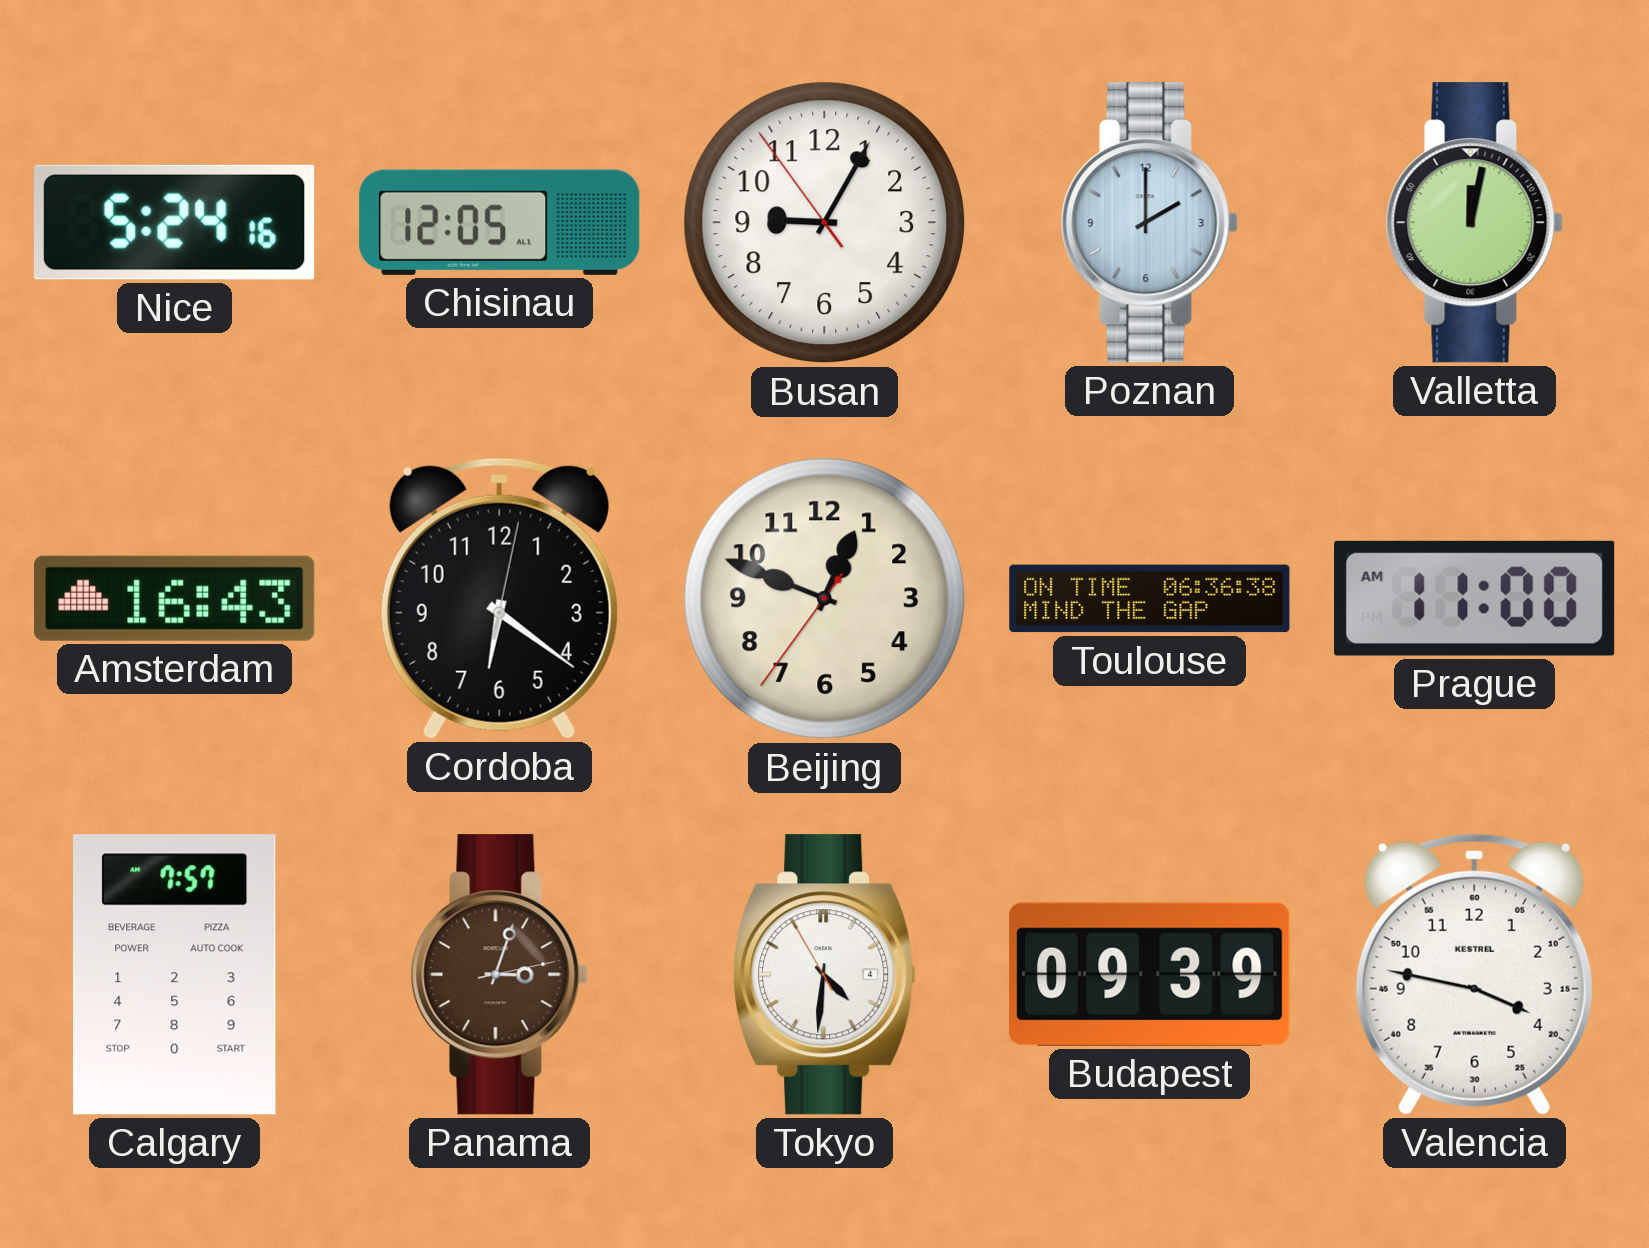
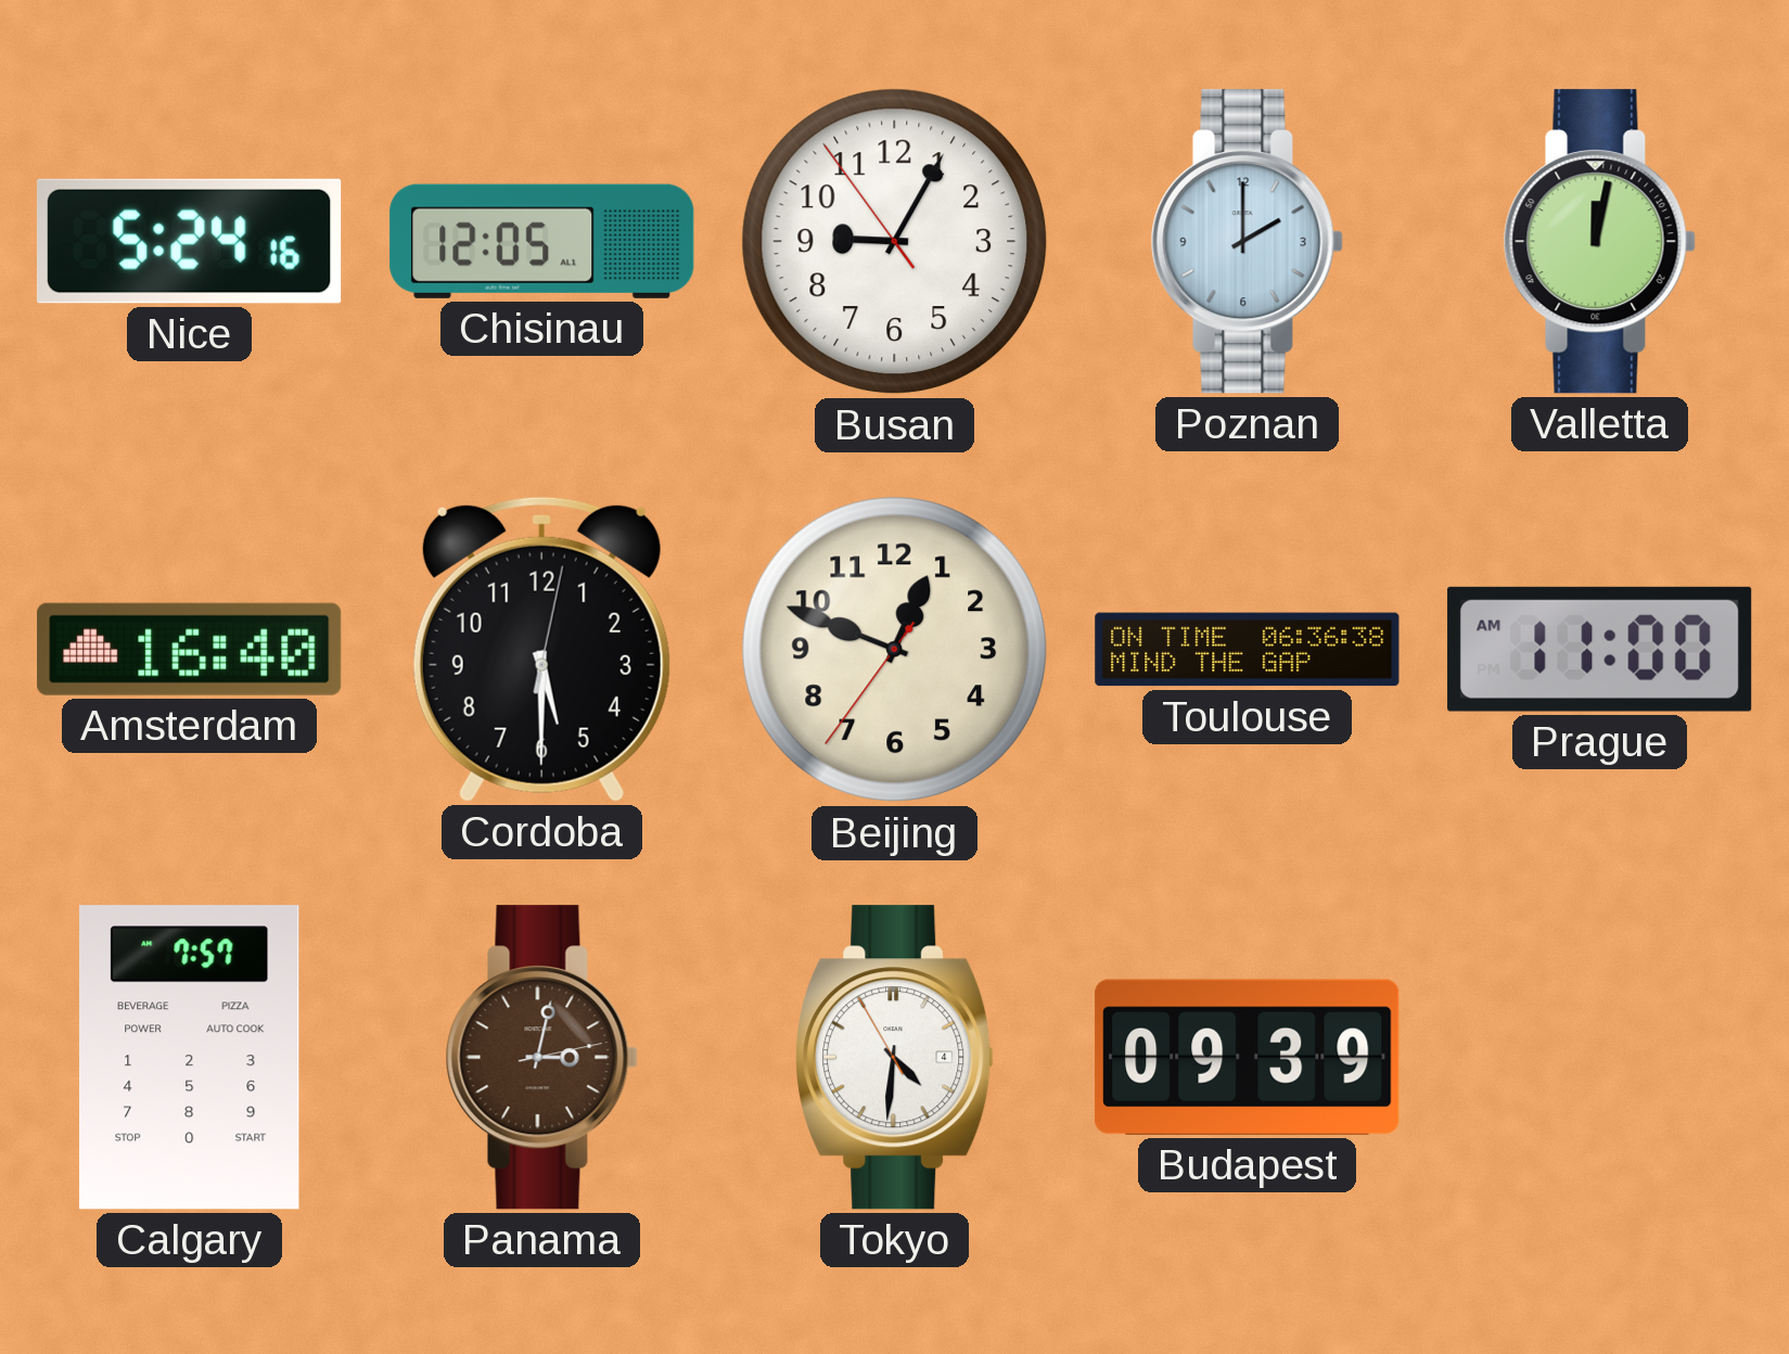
Amsterdam: 16:43 -> 16:40
Cordoba: 6:21 -> 5:30
Panama: 3:03 -> 3:02
Valencia: 3:47 -> none
